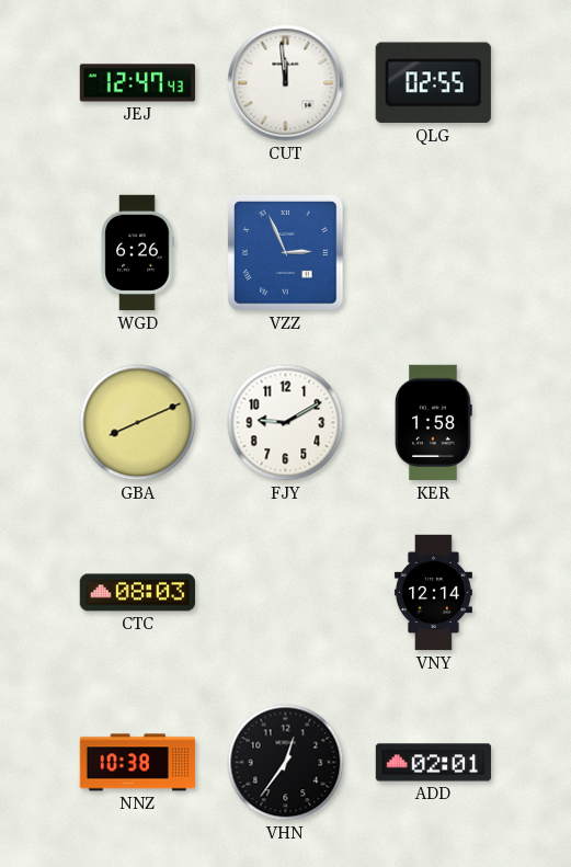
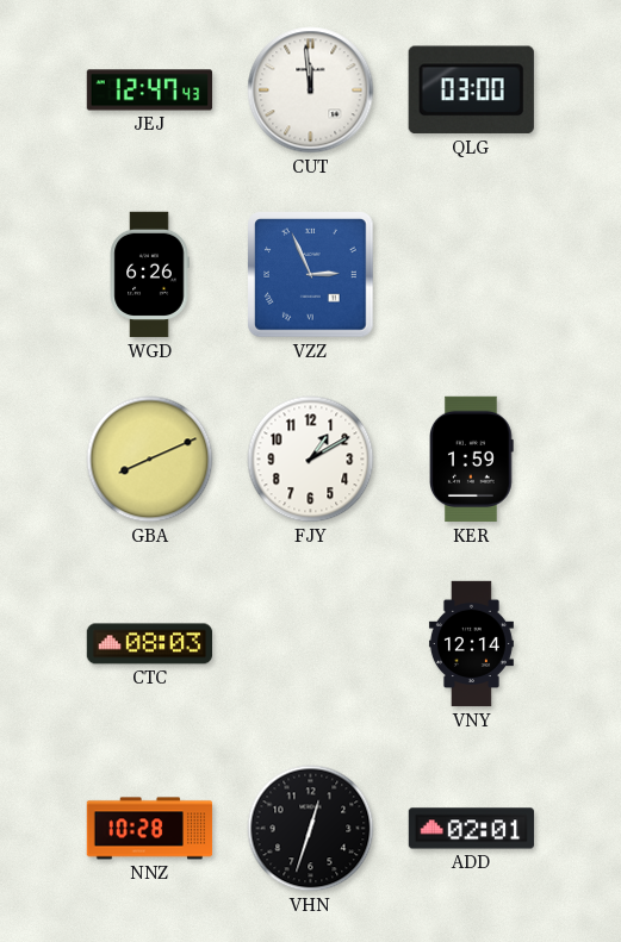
QLG: 02:55 -> 03:00
FJY: 9:10 -> 1:10
KER: 1:58 -> 1:59
NNZ: 10:38 -> 10:28
VHN: 12:36 -> 12:33
